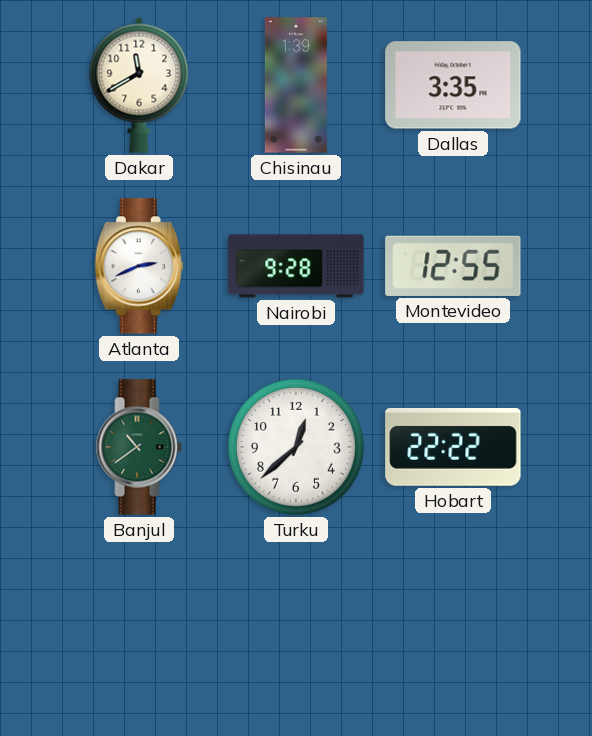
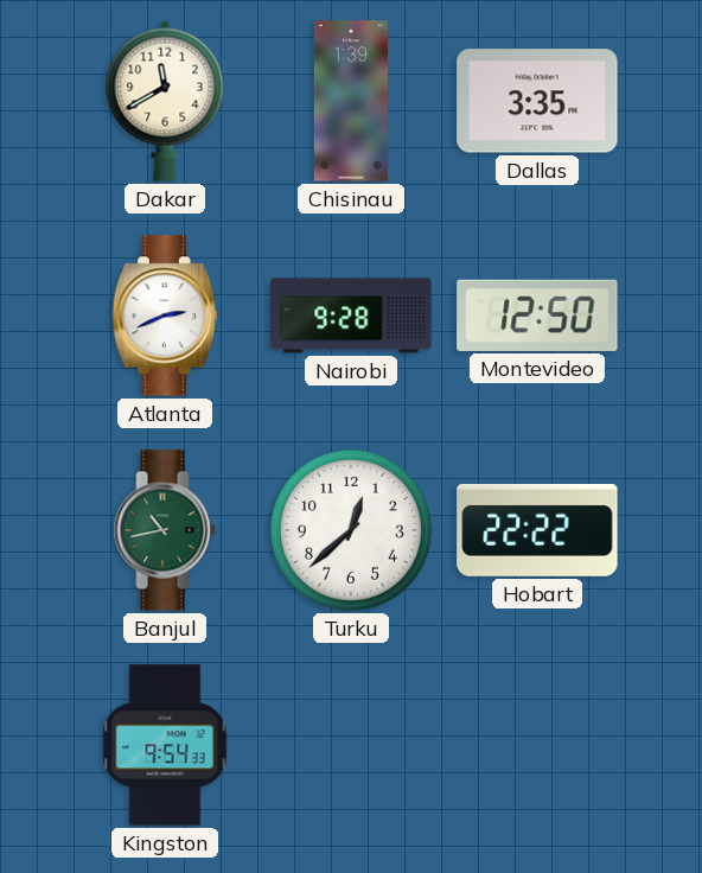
Montevideo: 12:55 -> 12:50
Banjul: 10:39 -> 10:43
Kingston: none -> 9:54
